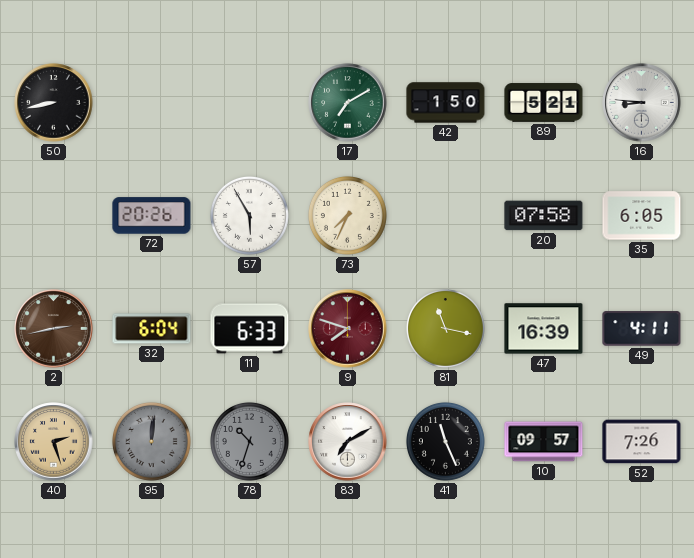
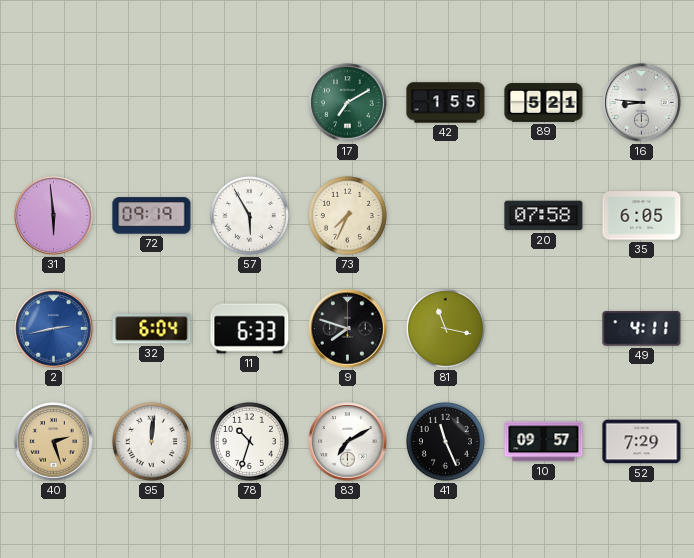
50: 8:43 -> none
42: 1:50 -> 1:55
31: none -> 5:59
72: 20:26 -> 09:19
2 dial: brown -> blue
9 dial: burgundy -> black
47: 16:39 -> none
95 dial: grey -> white
78 dial: grey -> white
52: 7:26 -> 7:29
